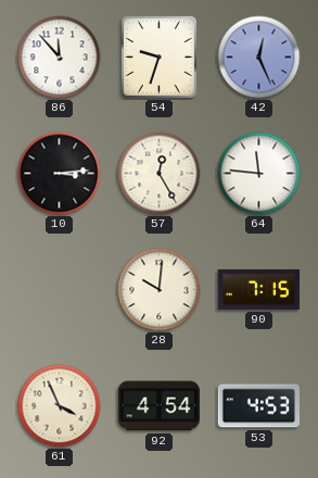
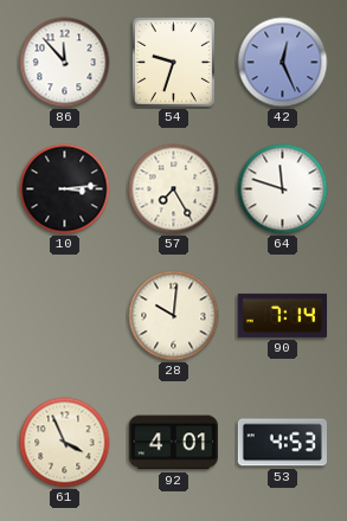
57: 12:25 -> 7:25
64: 11:46 -> 11:48
90: 7:15 -> 7:14
92: 4:54 -> 4:01
